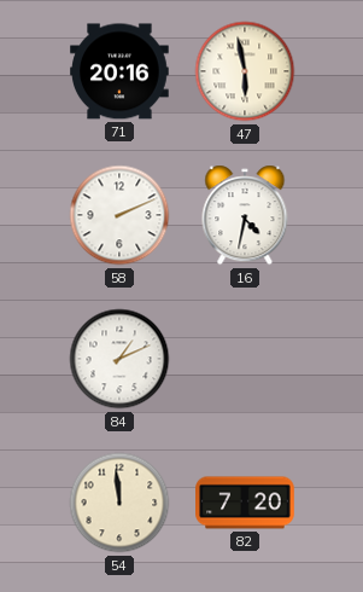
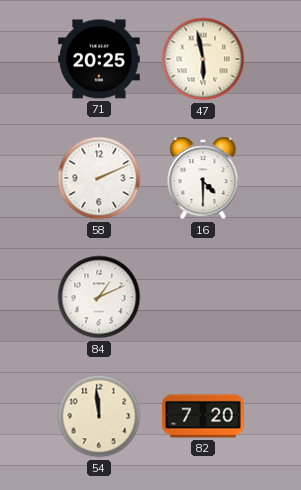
71: 20:16 -> 20:25
16: 4:32 -> 4:30
